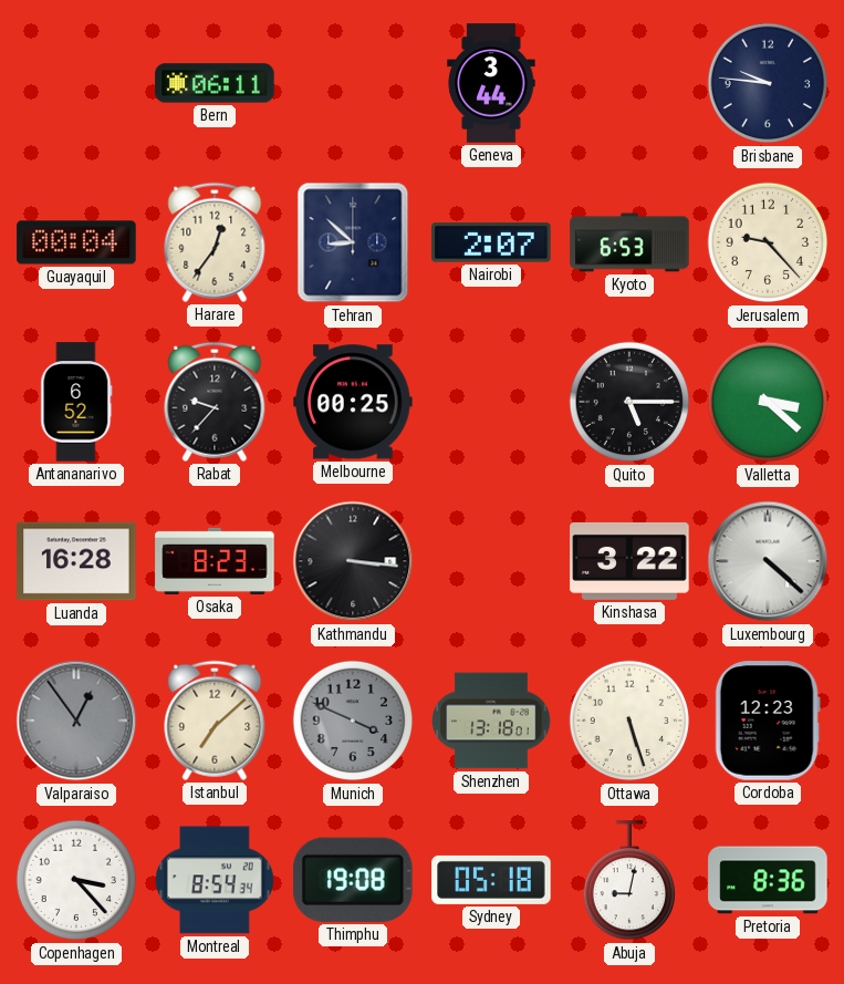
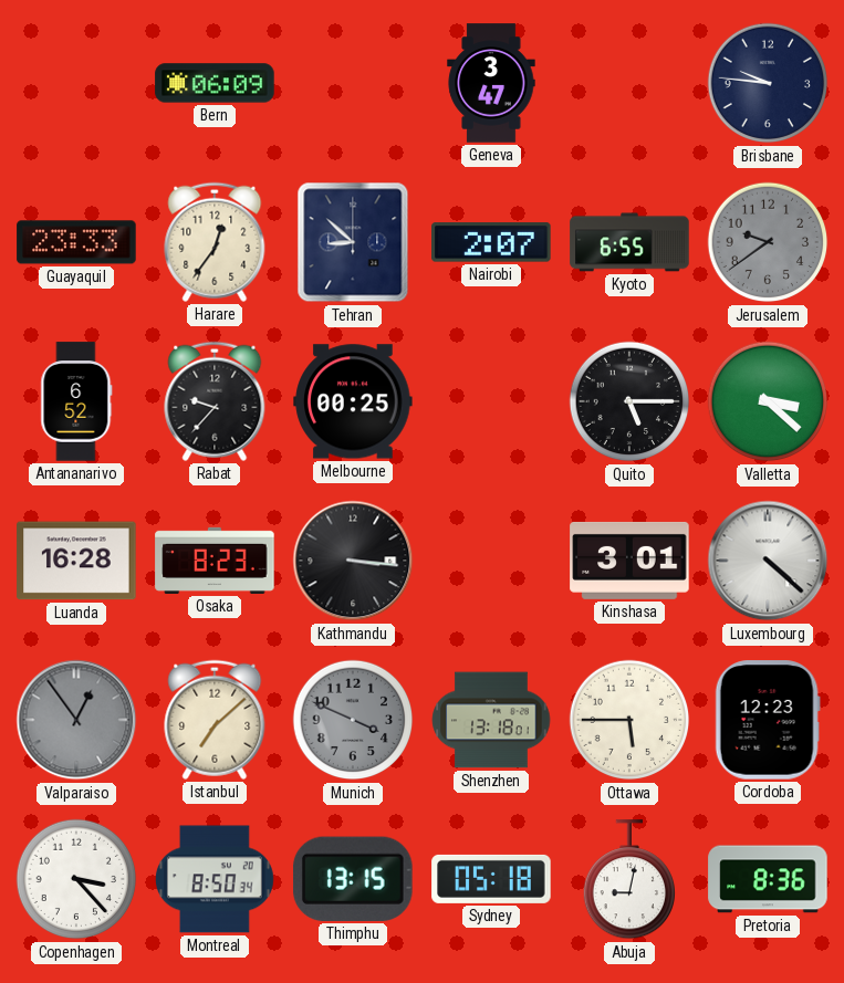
Bern: 06:11 -> 06:09
Geneva: 3:44 -> 3:47
Guayaquil: 00:04 -> 23:33
Kyoto: 6:53 -> 6:55
Jerusalem: 9:23 -> 9:39
Jerusalem dial: cream -> grey
Kinshasa: 3:22 -> 3:01
Ottawa: 5:27 -> 5:45
Montreal: 8:54 -> 8:50
Thimphu: 19:08 -> 13:15
